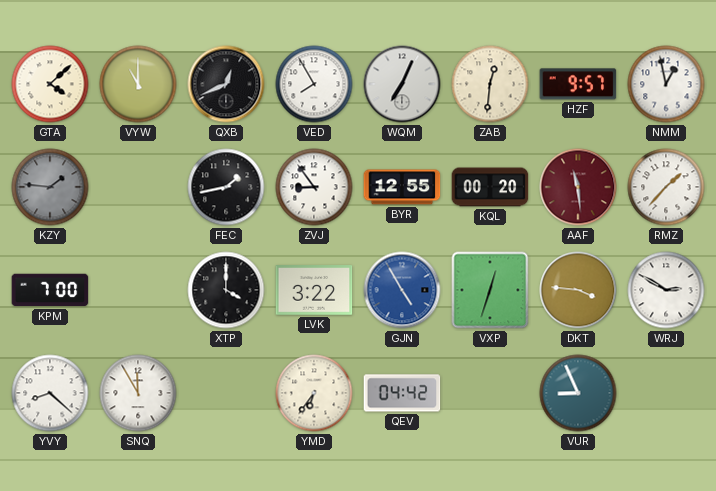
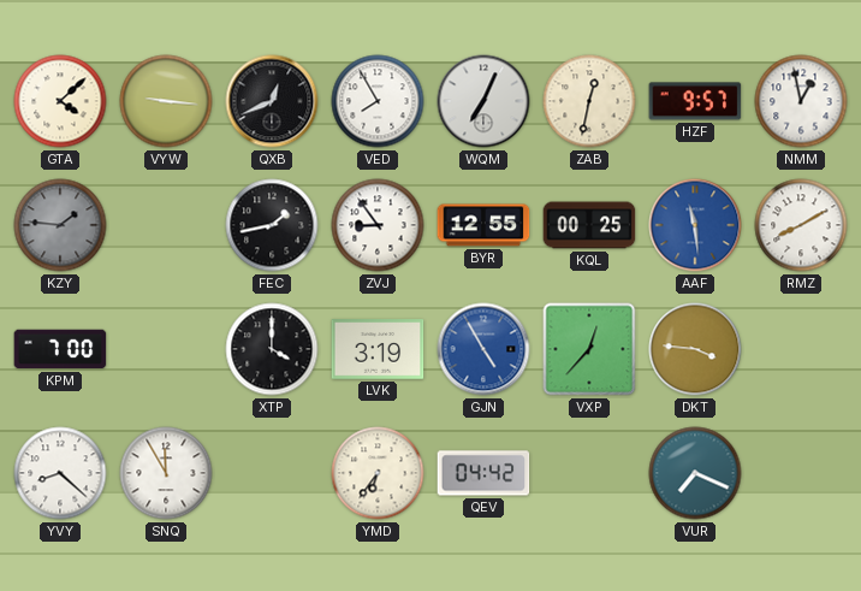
VYW: 11:00 -> 9:16
ZAB: 12:31 -> 12:32
KQL: 00:20 -> 00:25
AAF dial: burgundy -> blue
RMZ: 1:37 -> 8:10
LVK: 3:22 -> 3:19
VXP: 12:33 -> 12:37
WRJ: 2:50 -> none
VUR: 8:56 -> 7:19
